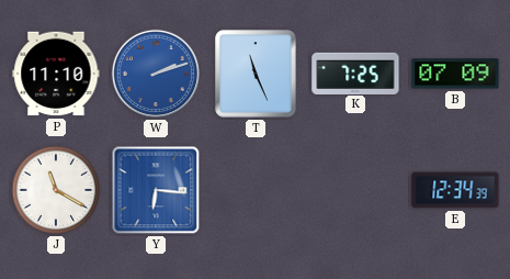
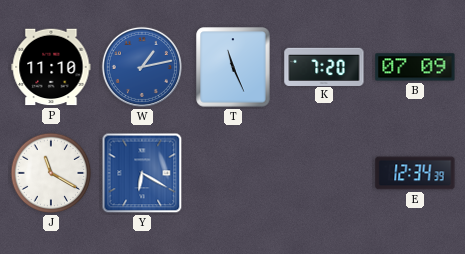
W: 2:12 -> 1:13
K: 7:25 -> 7:20
Y: 6:16 -> 6:20
